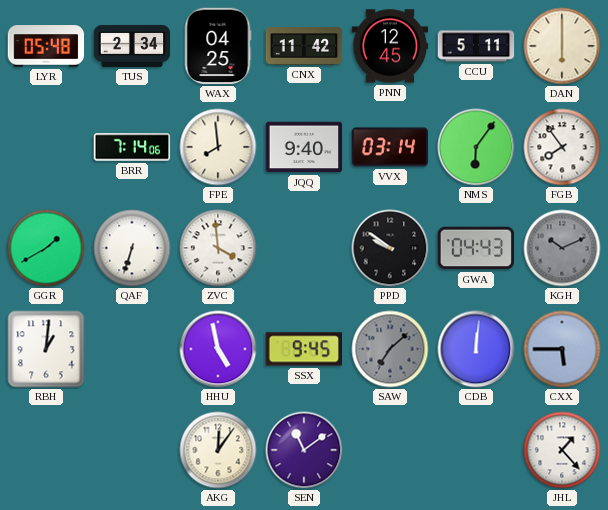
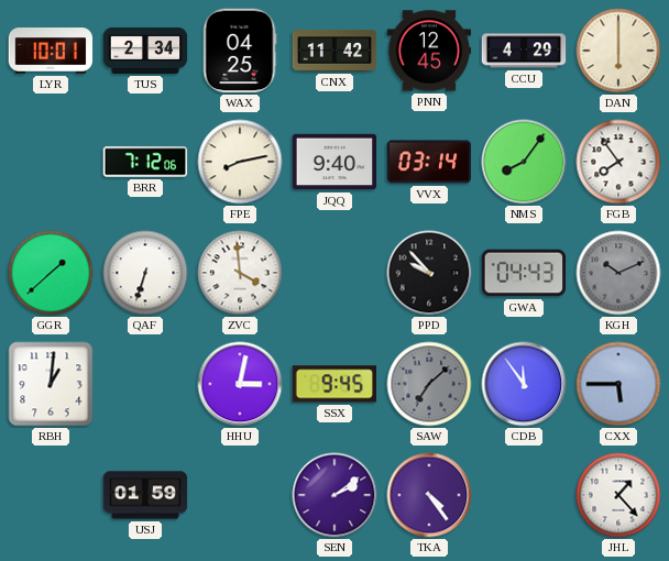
LYR: 05:48 -> 10:01
CCU: 5:11 -> 4:29
BRR: 7:14 -> 7:12
FPE: 7:59 -> 8:13
NMS: 6:06 -> 8:06
GGR: 1:40 -> 1:38
PPD: 9:51 -> 9:53
HHU: 4:58 -> 3:02
CDB: 12:01 -> 11:54
USJ: none -> 01:59
AKG: 12:06 -> none
SEN: 11:09 -> 2:09
TKA: none -> 4:24
